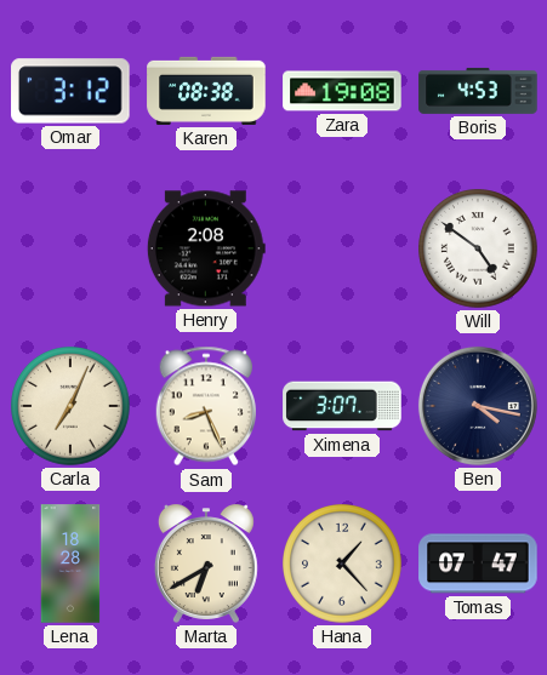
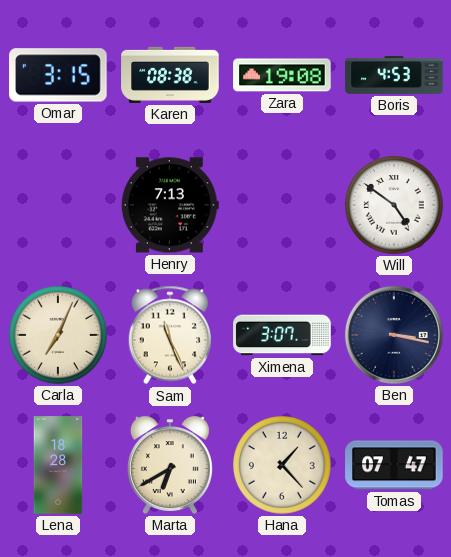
Omar: 3:12 -> 3:15
Henry: 2:08 -> 7:13
Sam: 8:26 -> 11:26
Ben: 4:17 -> 3:17
